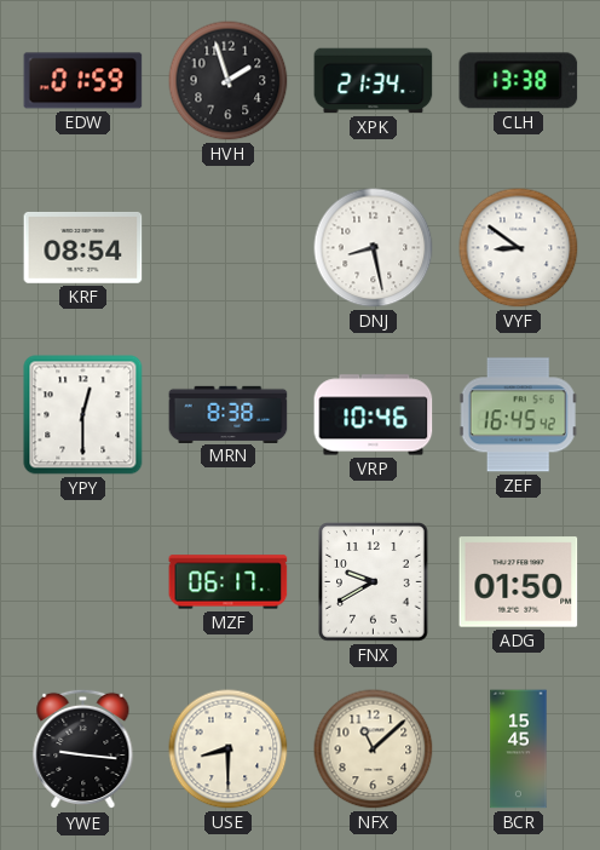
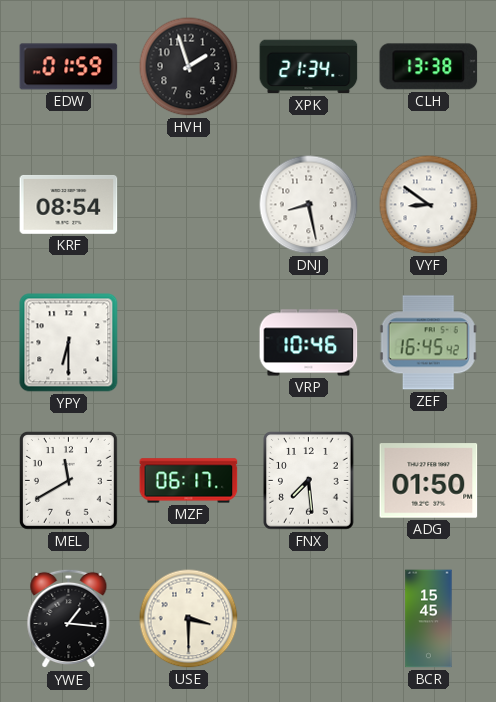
YPY: 12:30 -> 6:30
MRN: 8:38 -> none
MEL: none -> 11:40
FNX: 9:40 -> 7:29
YWE: 9:16 -> 1:16
USE: 8:30 -> 3:30
NFX: 11:08 -> none
